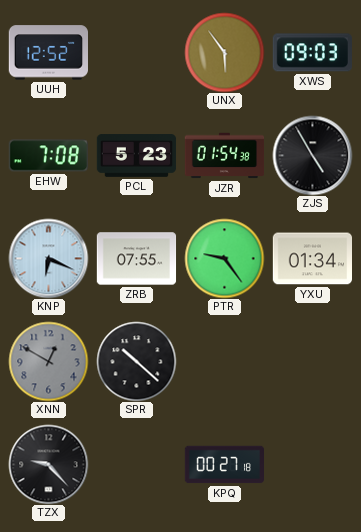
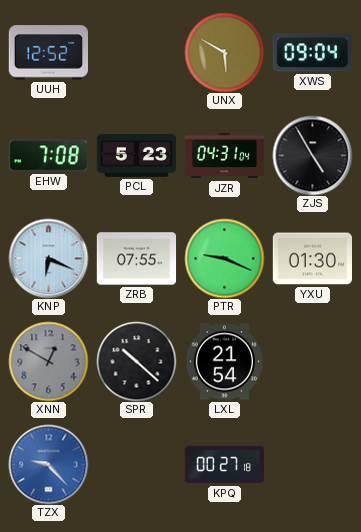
UNX: 5:54 -> 5:50
XWS: 09:03 -> 09:04
JZR: 01:54 -> 04:31
PTR: 9:24 -> 9:19
YXU: 01:34 -> 01:30
LXL: none -> 21:54
TZX dial: black -> blue
